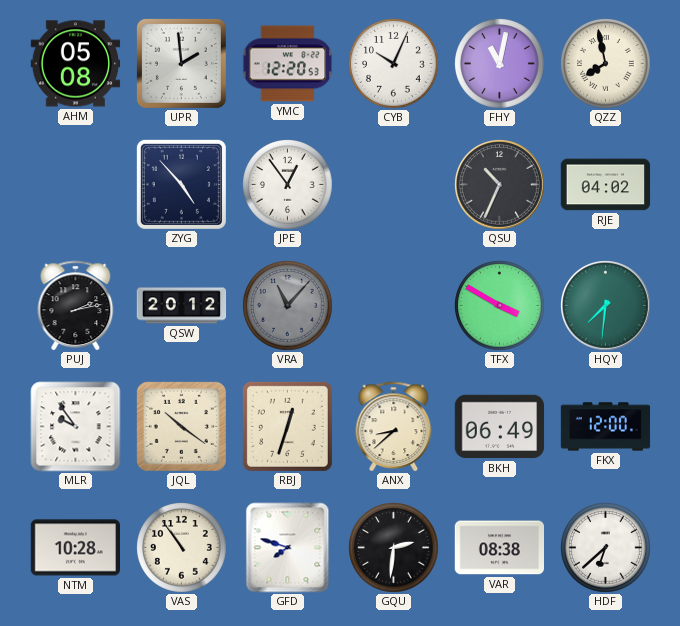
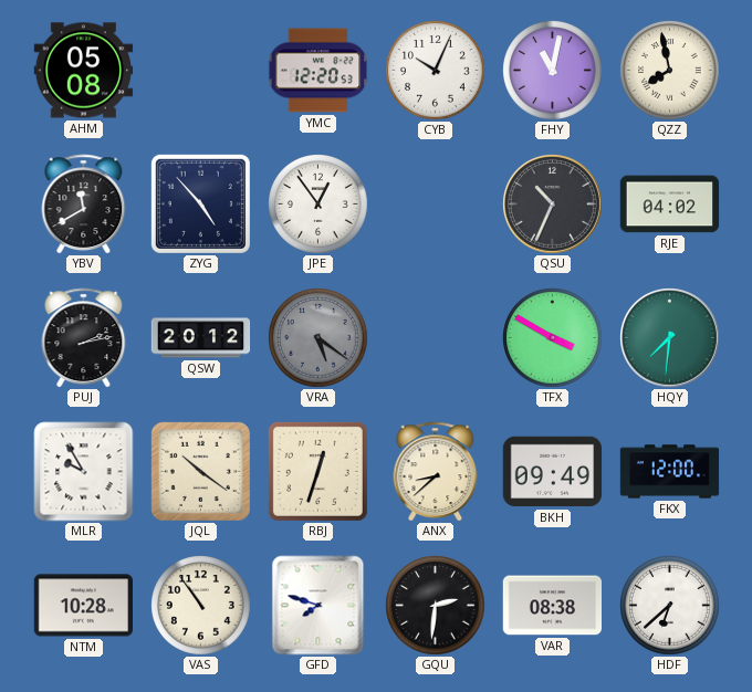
UPR: 1:59 -> none
YBV: none -> 11:40
VRA: 11:07 -> 5:21
MLR: 9:54 -> 9:55
BKH: 06:49 -> 09:49
